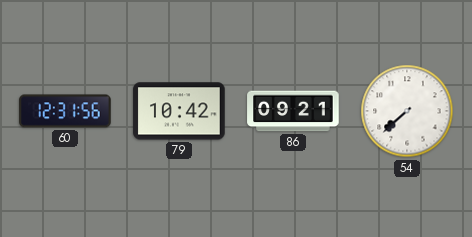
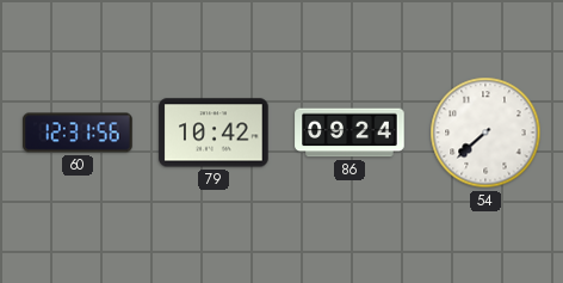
86: 09:21 -> 09:24
